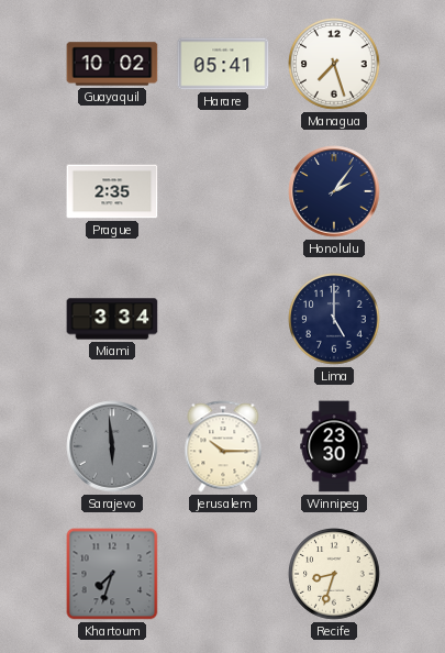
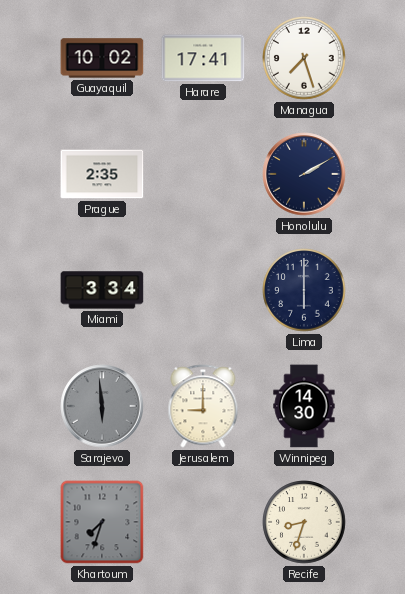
Harare: 05:41 -> 17:41
Honolulu: 2:06 -> 2:10
Lima: 5:00 -> 6:00
Jerusalem: 10:15 -> 9:00
Winnipeg: 23:30 -> 14:30
